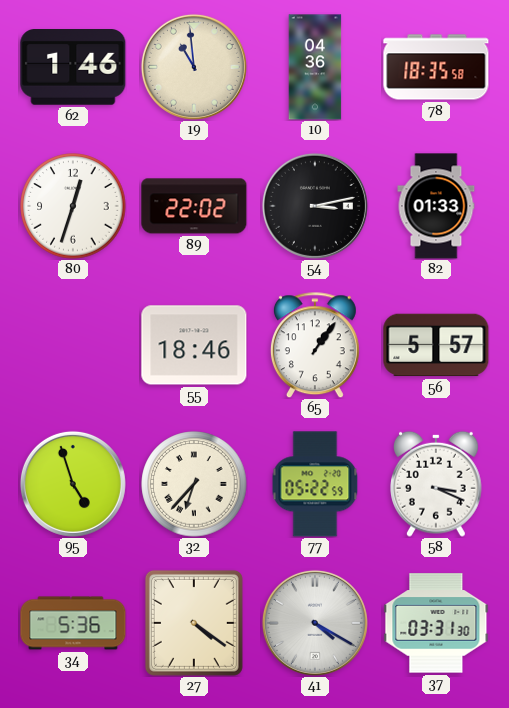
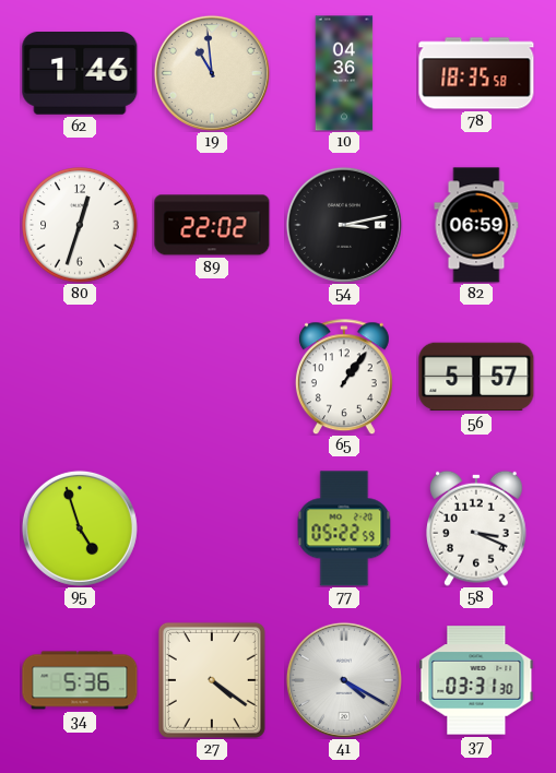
82: 01:33 -> 06:59
55: 18:46 -> none
32: 6:37 -> none
